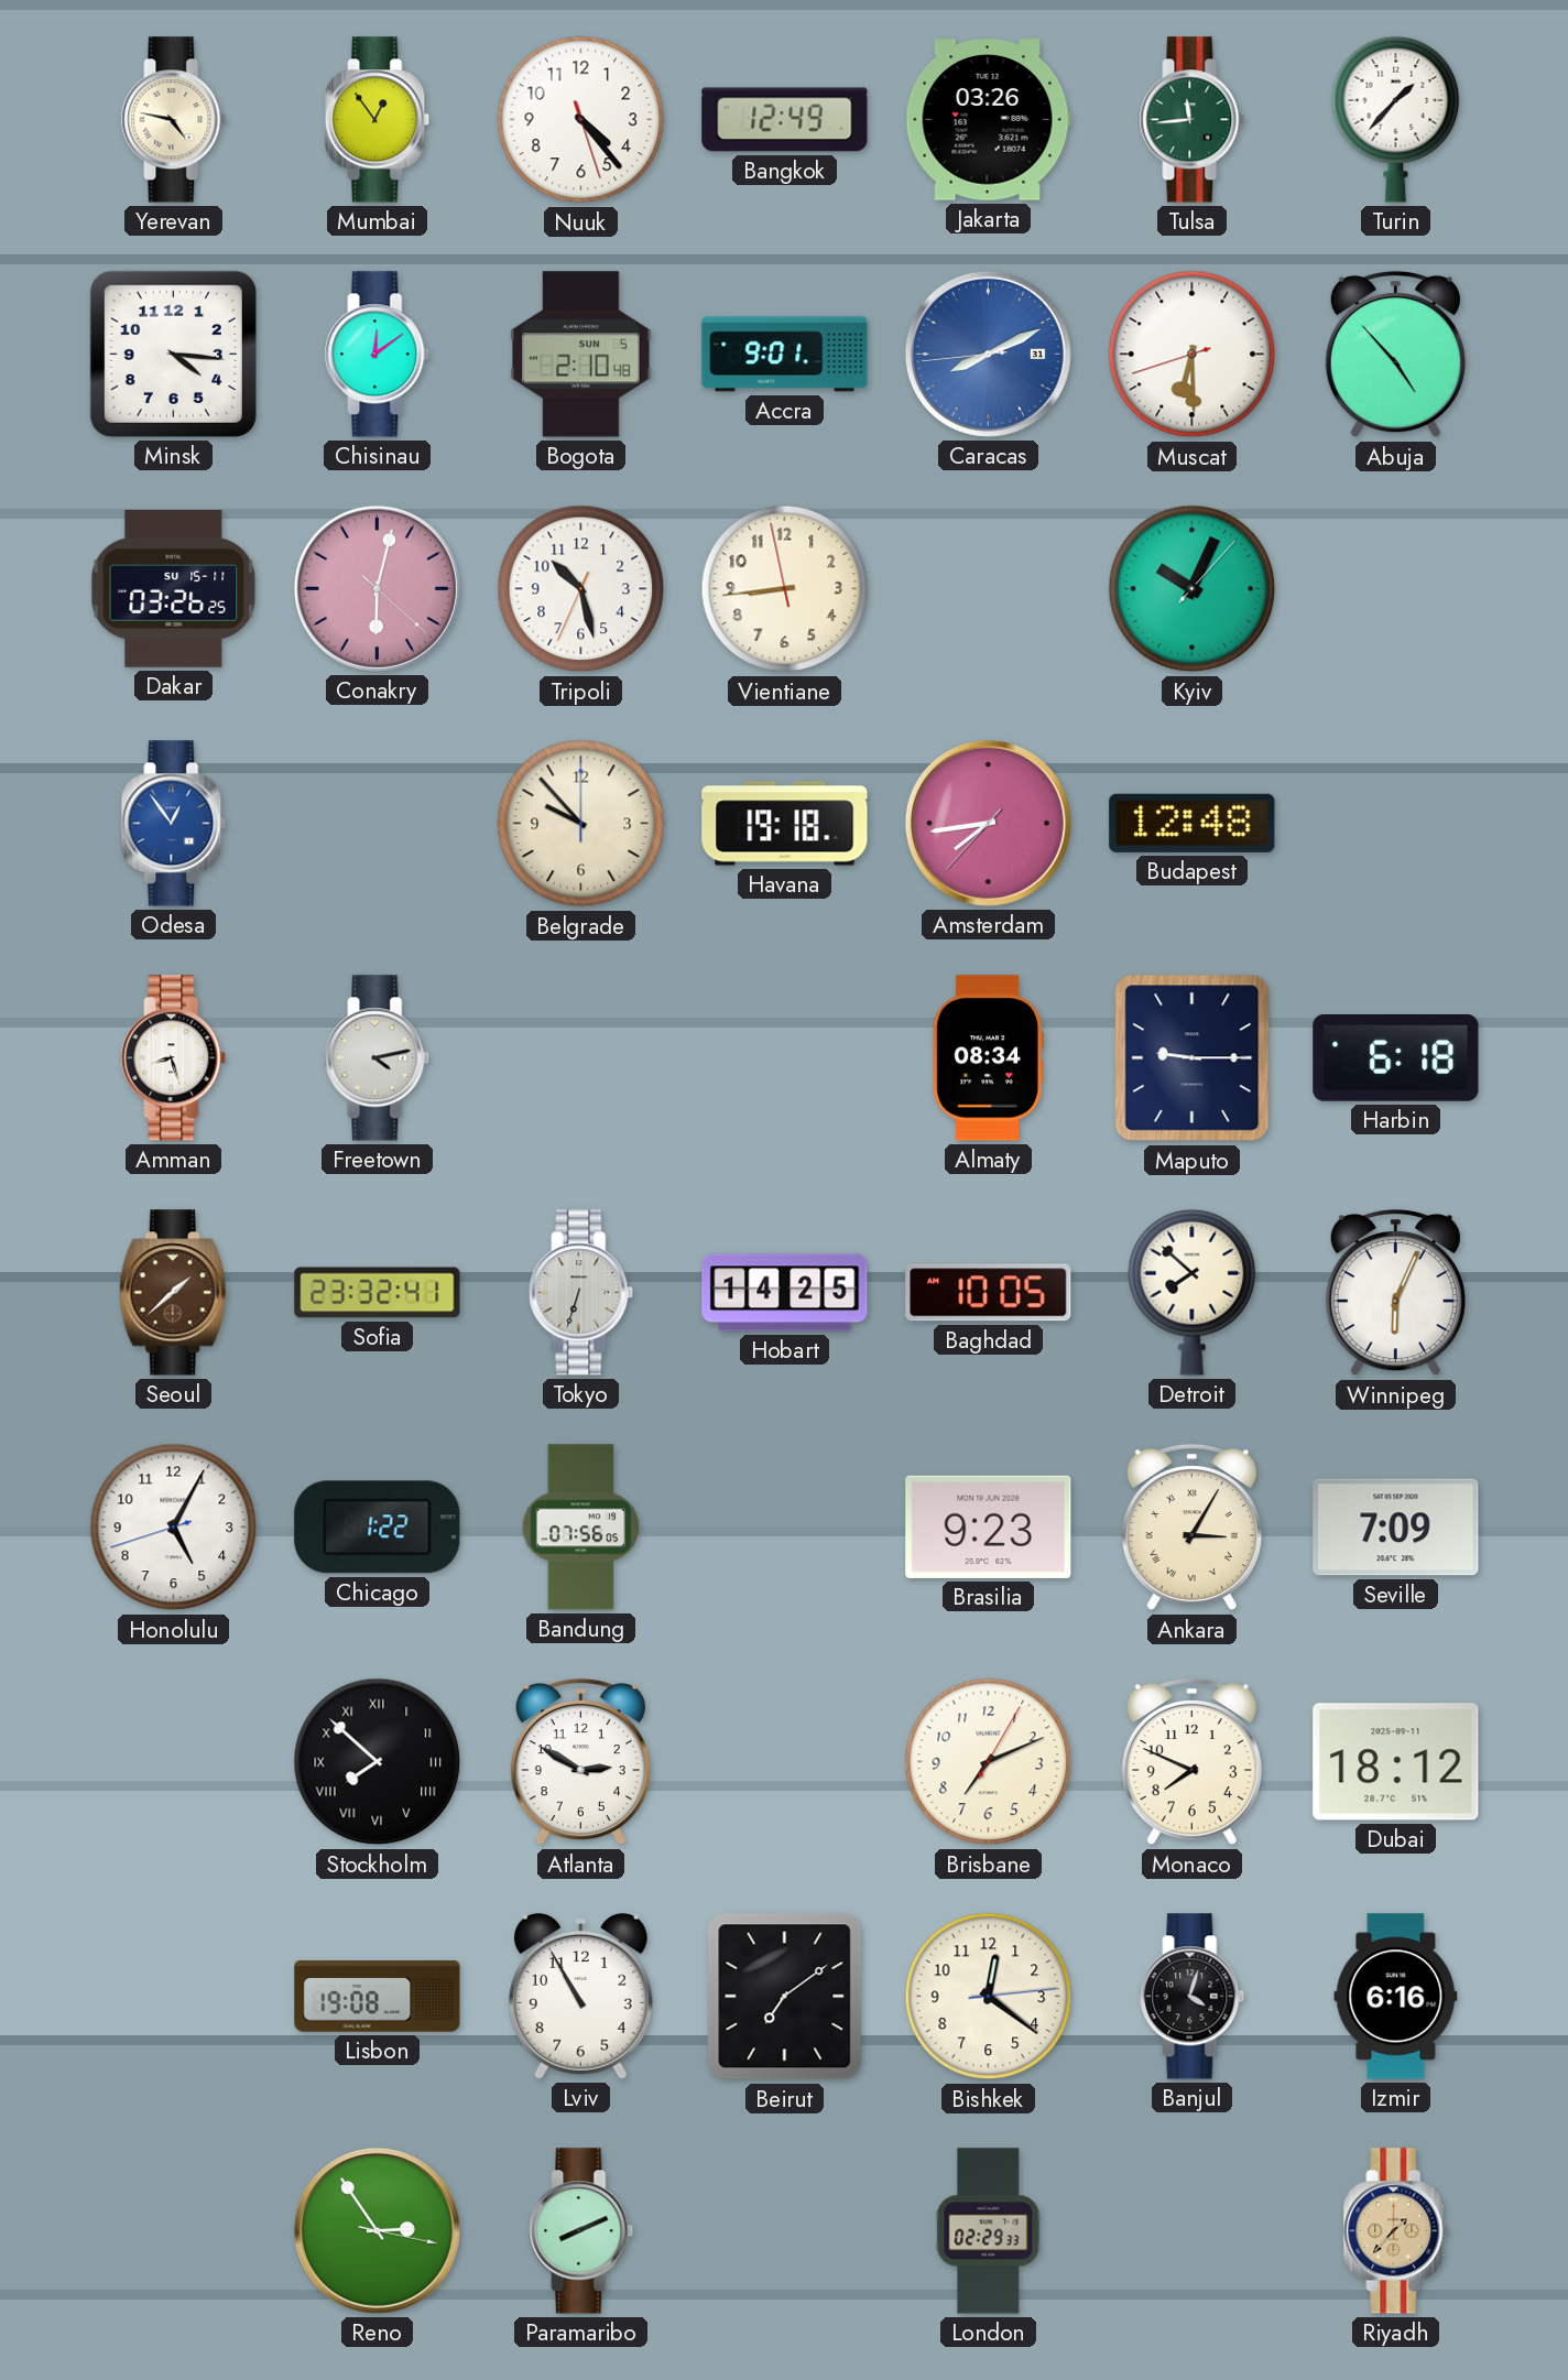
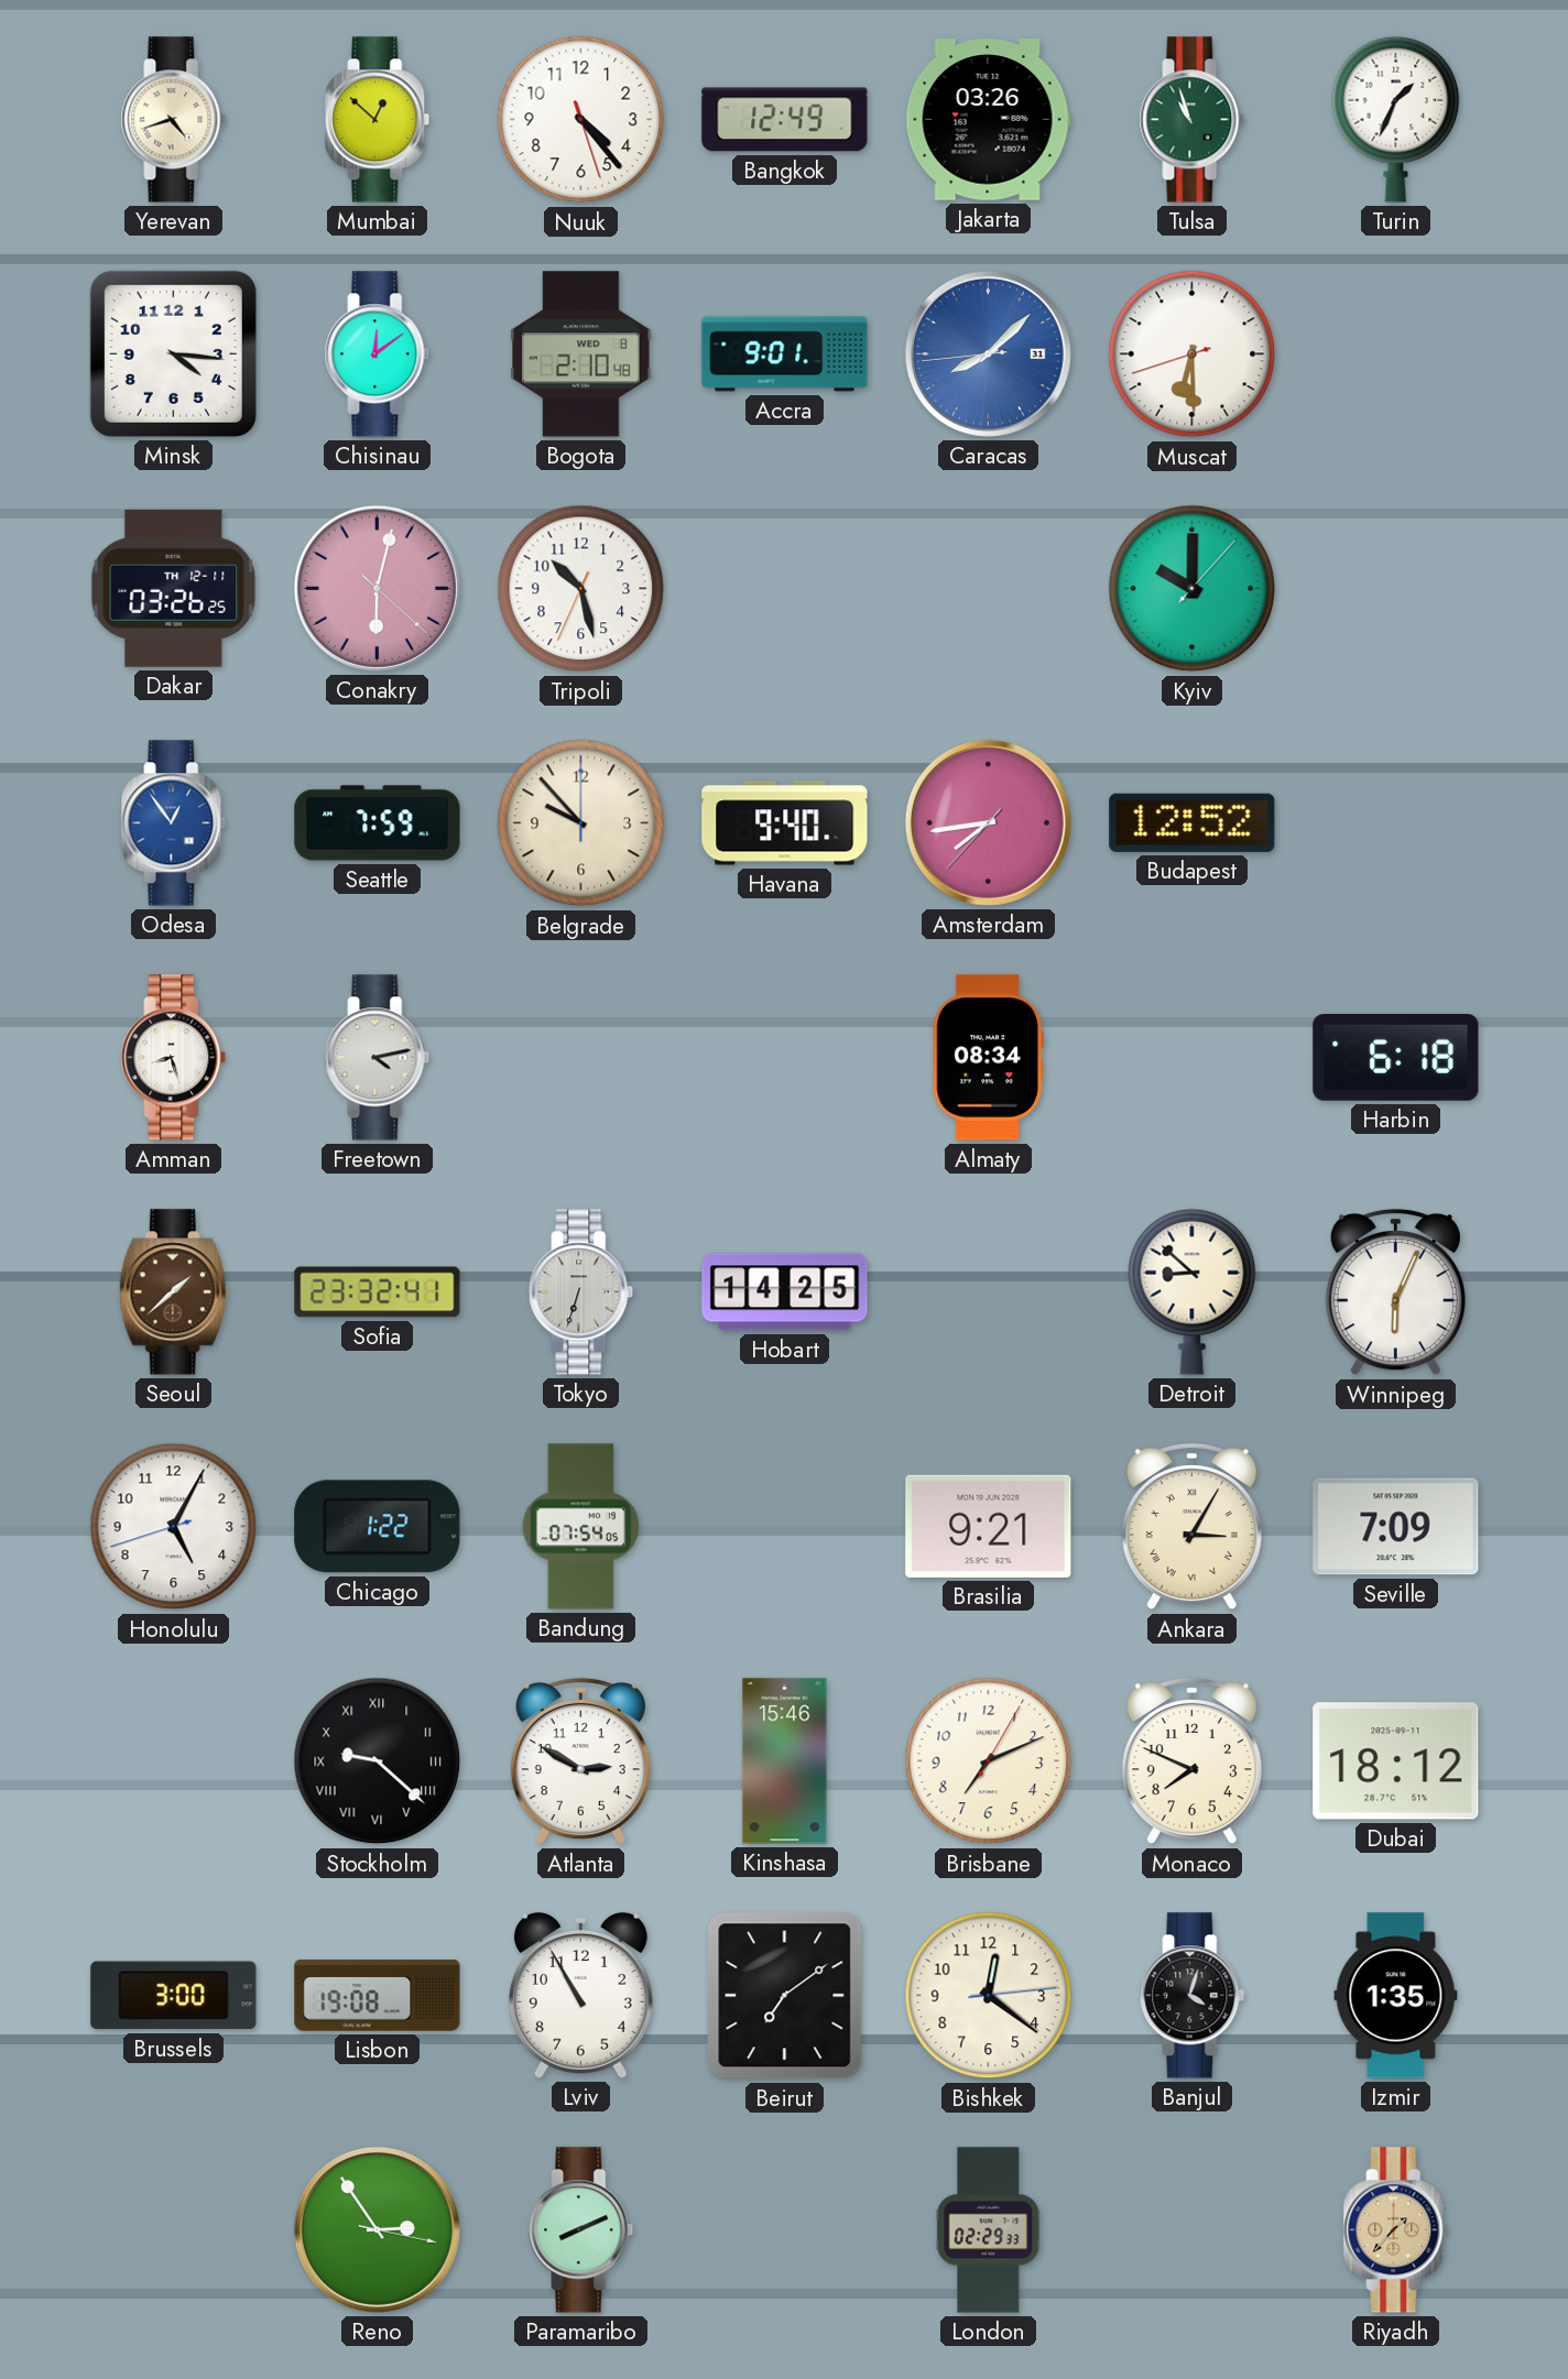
Yerevan: 4:47 -> 4:42
Mumbai: 12:54 -> 12:52
Tulsa: 11:44 -> 10:57
Turin: 1:37 -> 1:34
Bogota date: SUN 5 -> WED 8
Caracas: 8:10 -> 8:07
Abuja: 4:53 -> none
Dakar date: SU 15-11 -> TH 12-11
Vientiane: 8:43 -> none
Kyiv: 10:04 -> 10:00
Seattle: none -> 7:59
Havana: 19:18 -> 9:40
Budapest: 12:48 -> 12:52
Maputo: 9:15 -> none
Baghdad: 10:05 -> none
Detroit: 7:52 -> 8:52
Bandung: 07:56 -> 07:54
Brasilia: 9:23 -> 9:21
Stockholm: 7:52 -> 9:22
Kinshasa: none -> 15:46
Brussels: none -> 3:00
Izmir: 6:16 -> 1:35
